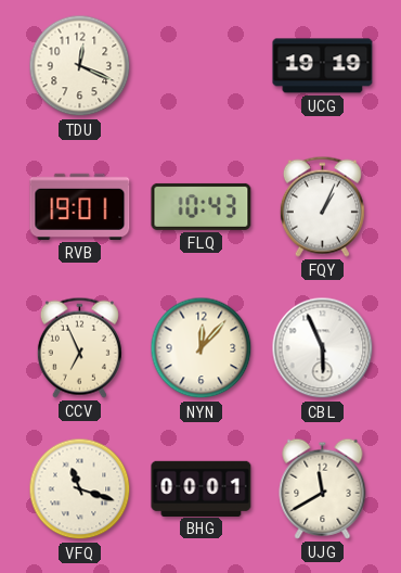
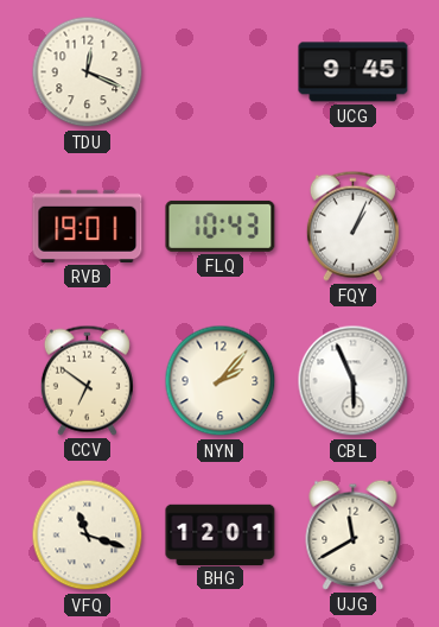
UCG: 19:19 -> 9:45
CCV: 6:56 -> 6:51
NYN: 12:07 -> 2:07
BHG: 00:01 -> 12:01
